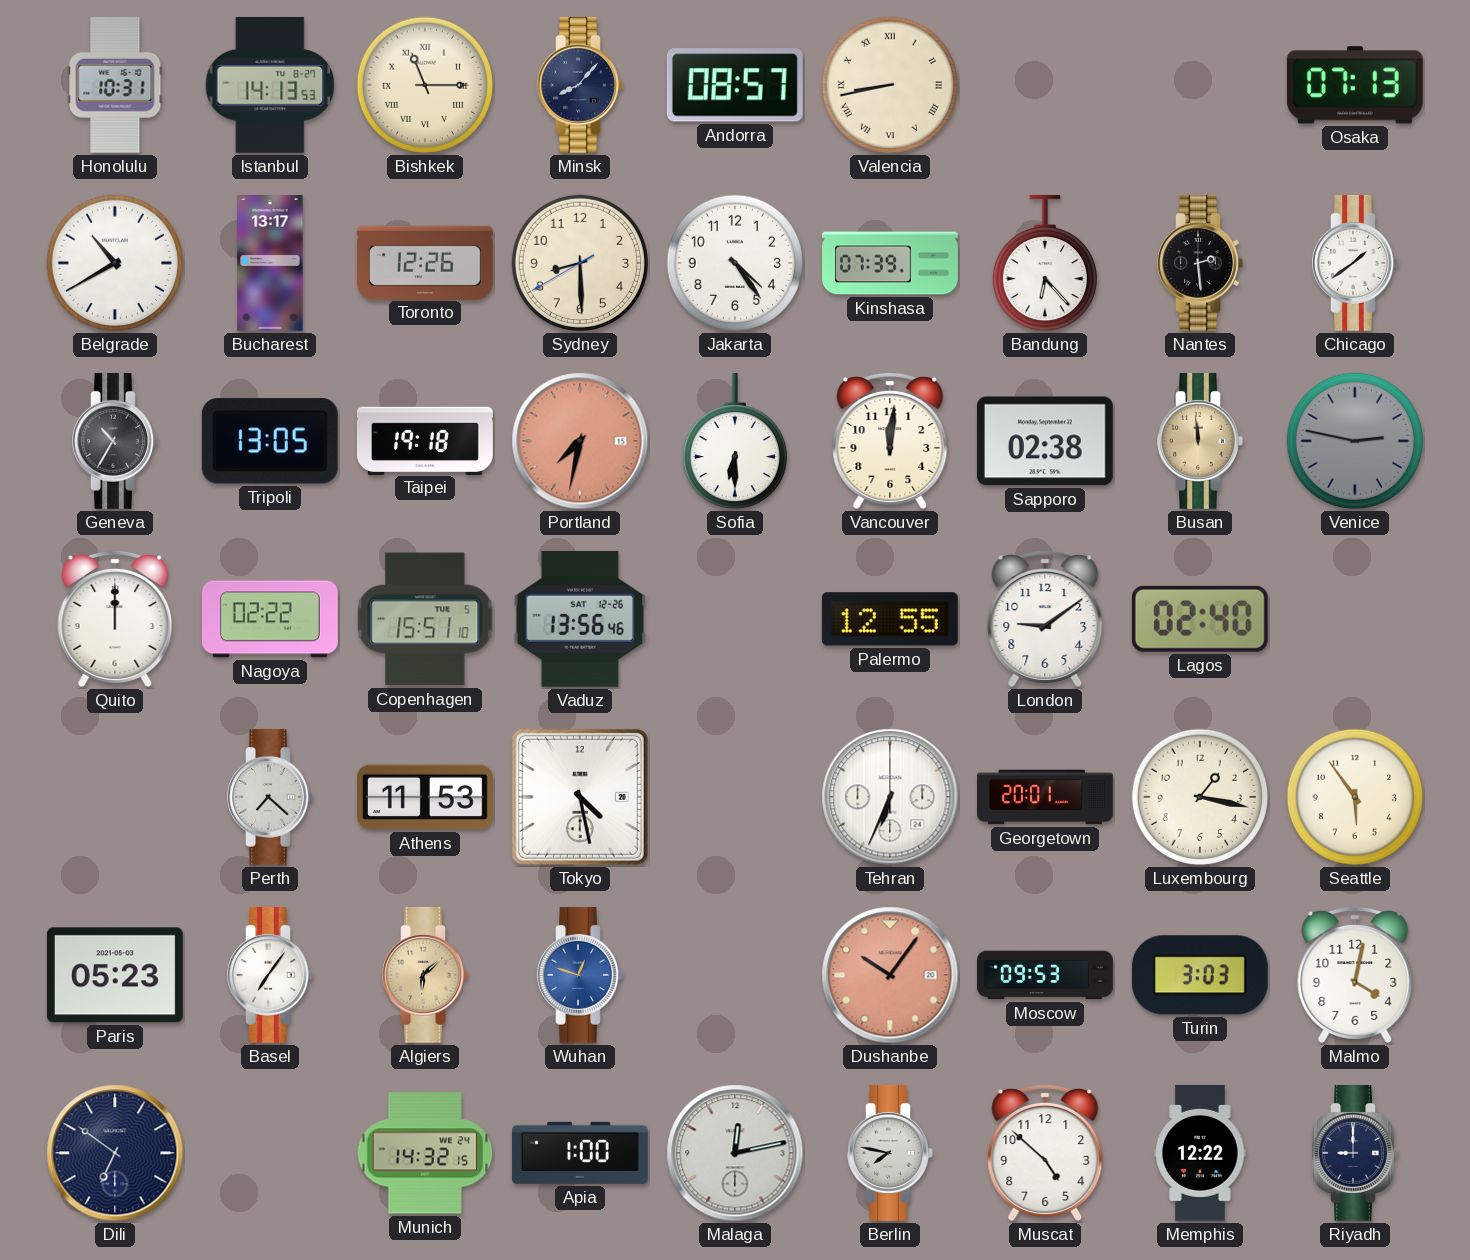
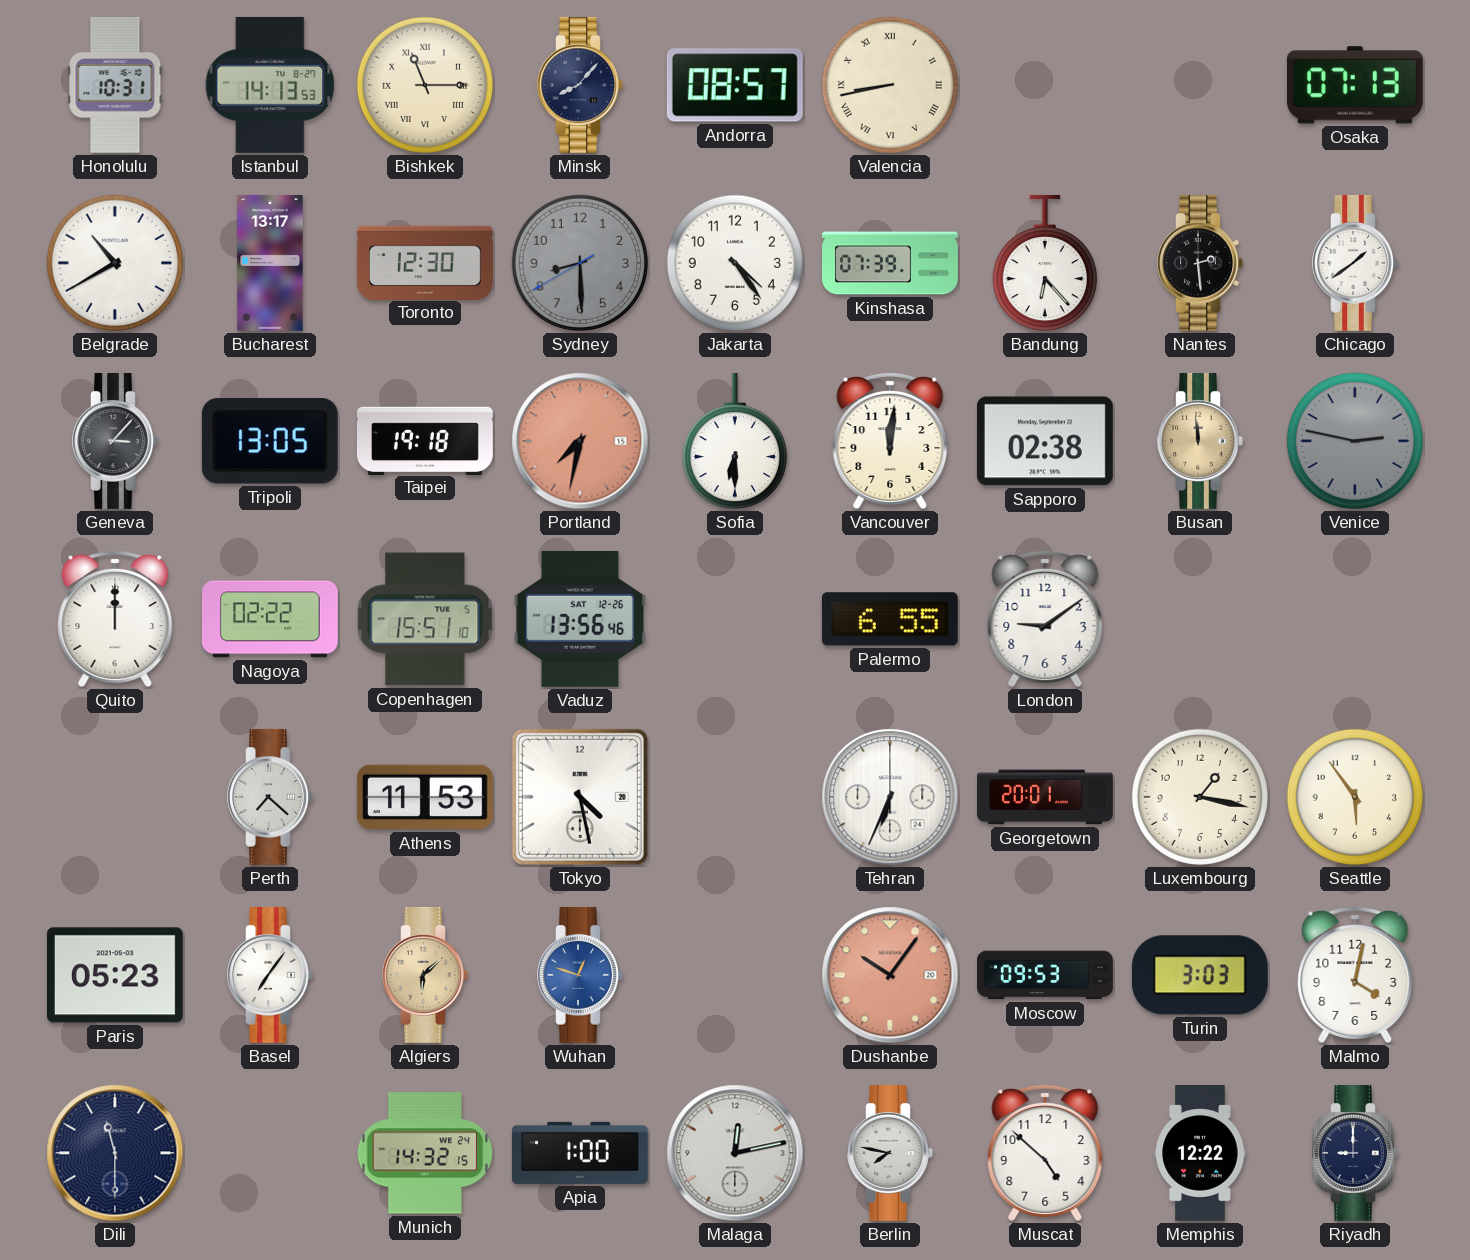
Toronto: 12:26 -> 12:30
Sydney dial: cream -> grey
Geneva: 10:35 -> 3:07
Palermo: 12:55 -> 6:55
Lagos: 02:40 -> none
Dili: 6:51 -> 11:30
